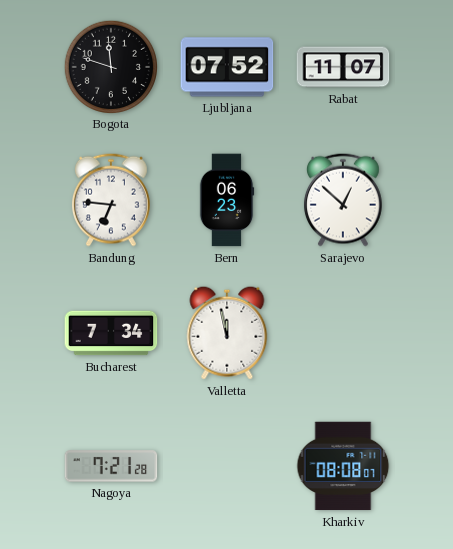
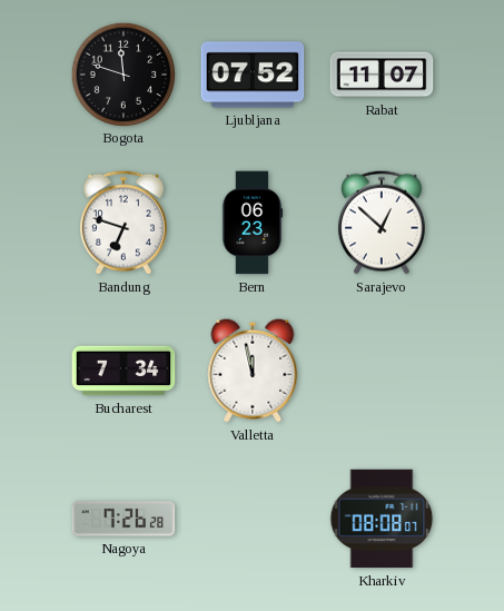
Bandung: 6:46 -> 6:48
Nagoya: 7:21 -> 7:26
